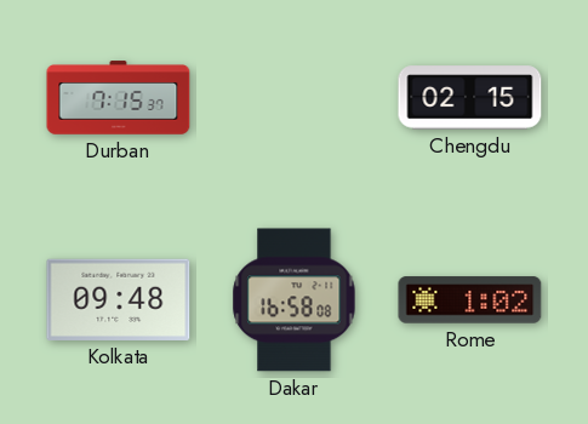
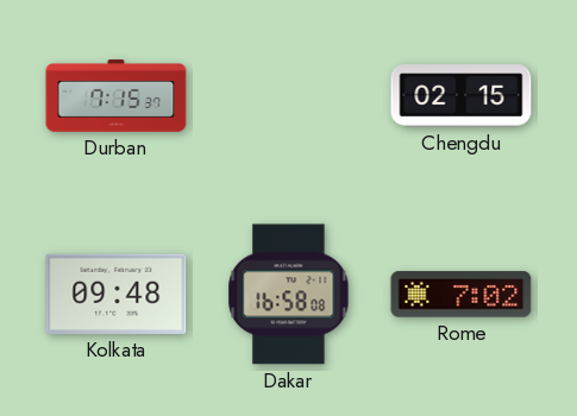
Rome: 1:02 -> 7:02
